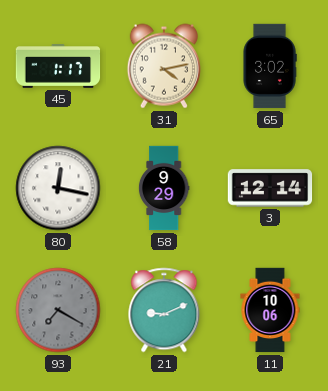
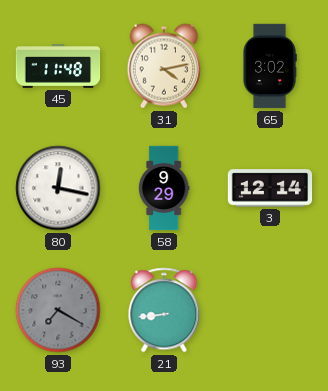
45: 1:17 -> 11:48
21: 9:11 -> 8:44
11: 10:06 -> none
